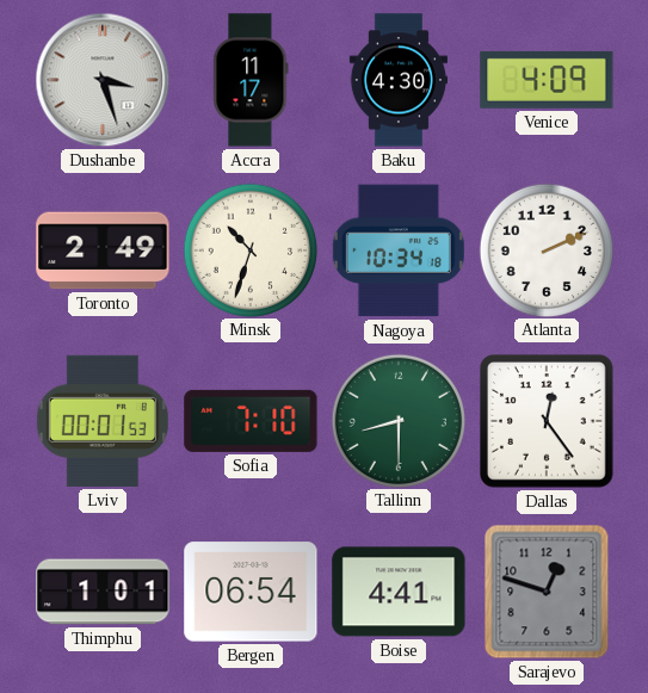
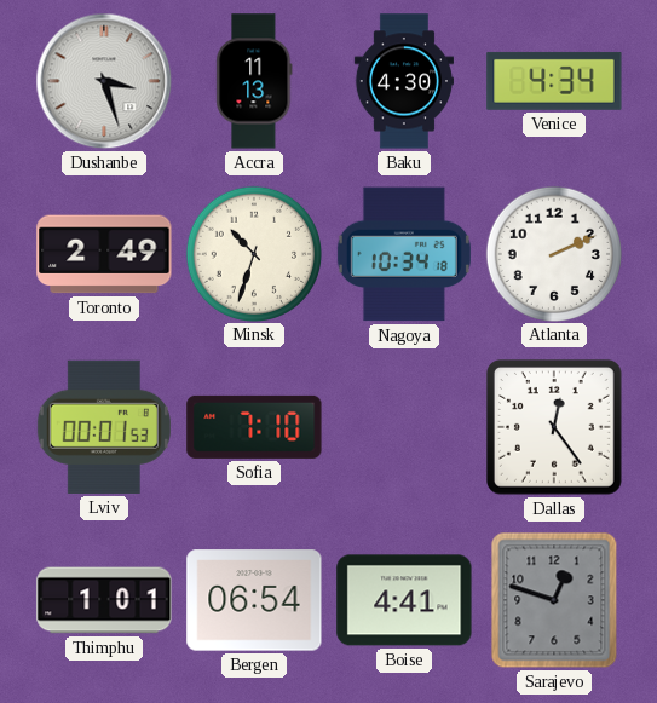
Accra: 11:17 -> 11:13
Venice: 4:09 -> 4:34
Tallinn: 8:30 -> none
